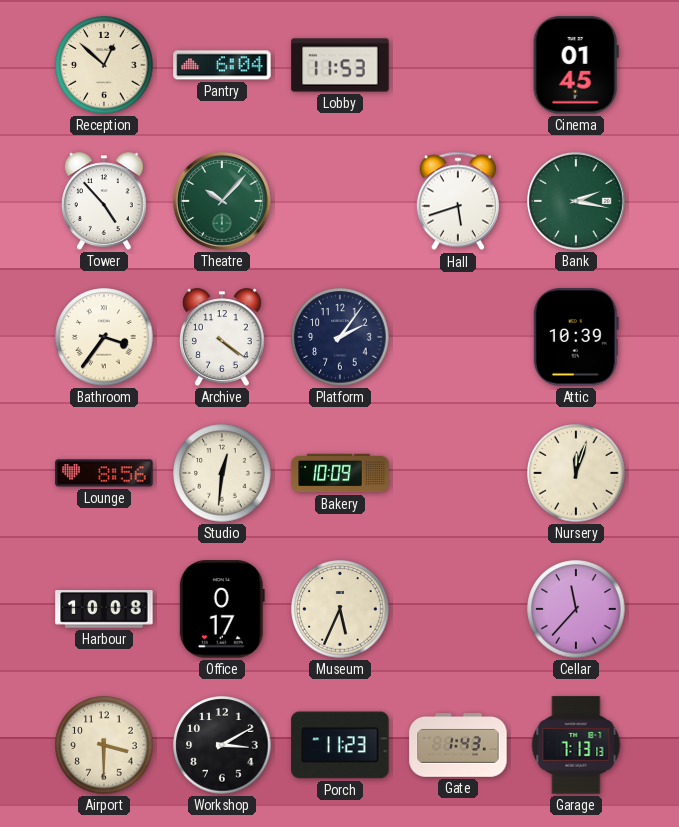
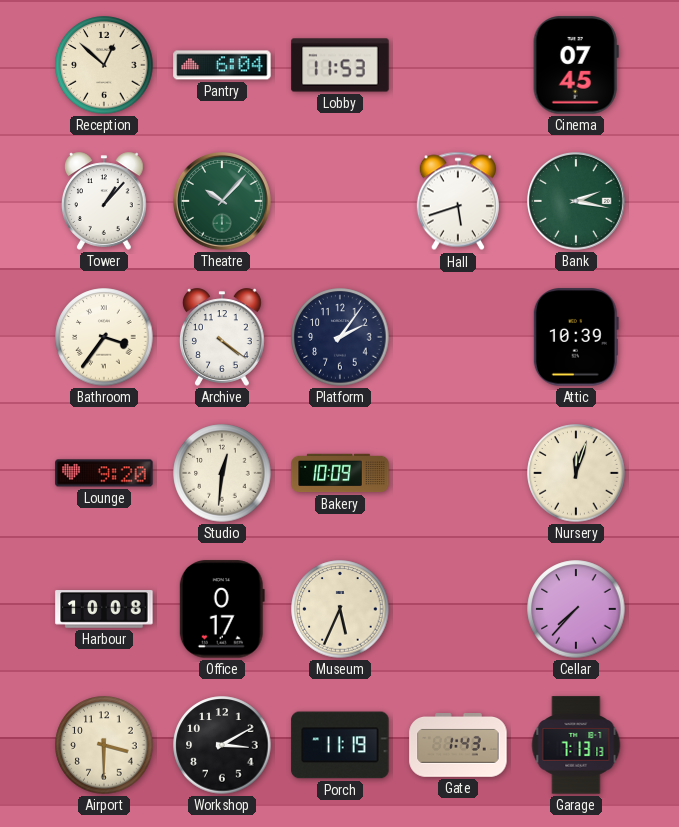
Cinema: 01:45 -> 07:45
Tower: 4:53 -> 1:07
Lounge: 8:56 -> 9:20
Cellar: 11:37 -> 7:37
Porch: 11:23 -> 11:19
